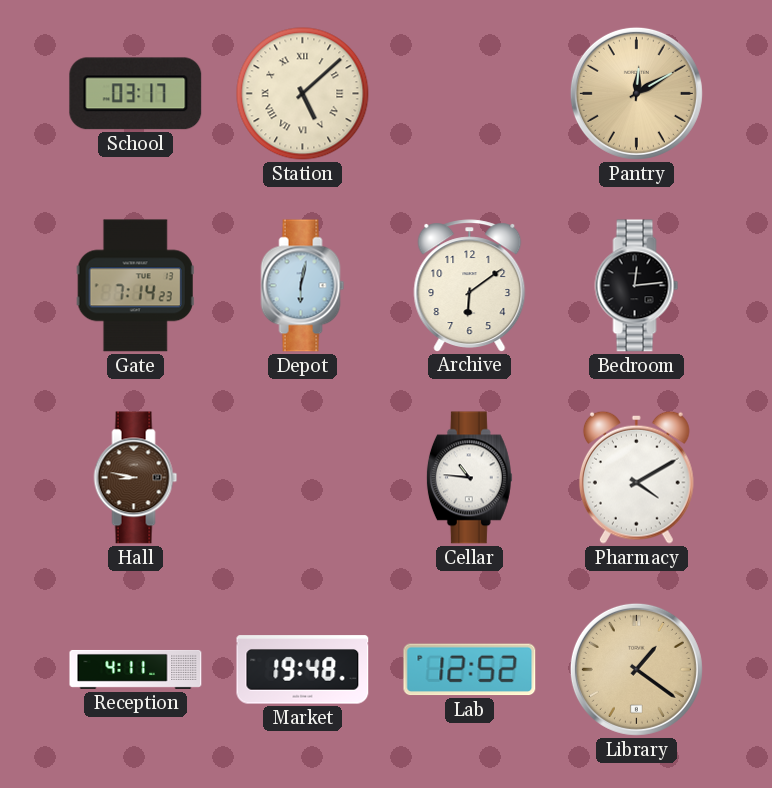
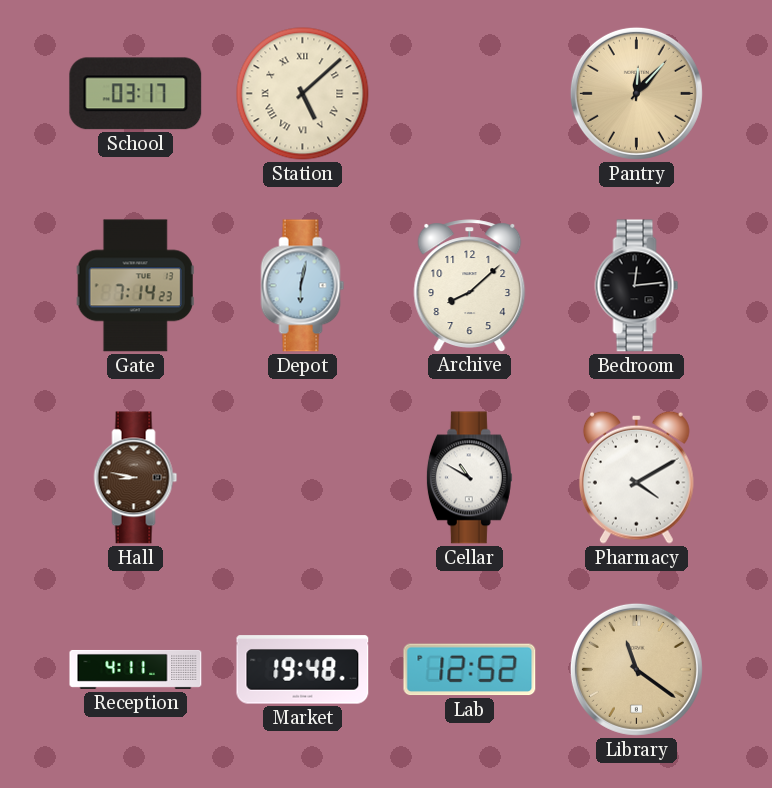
Pantry: 12:10 -> 12:07
Archive: 6:09 -> 8:08
Cellar: 10:46 -> 10:50
Library: 1:21 -> 11:21
